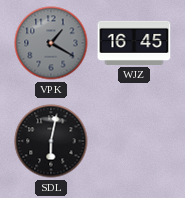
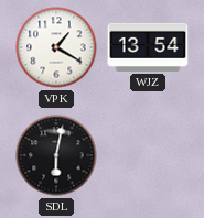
VPK dial: grey -> white
WJZ: 16:45 -> 13:54
